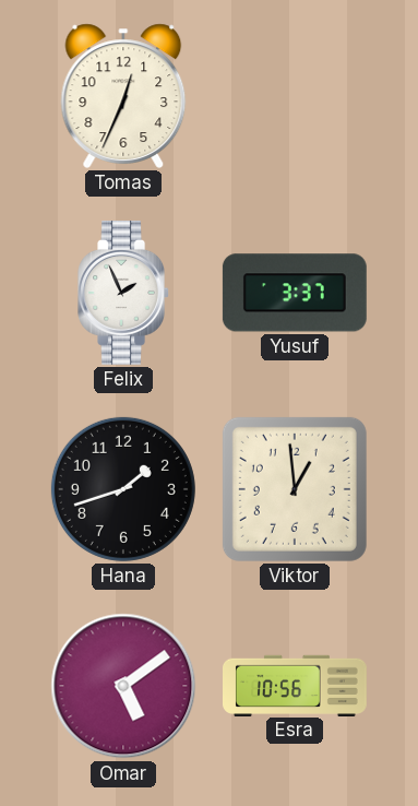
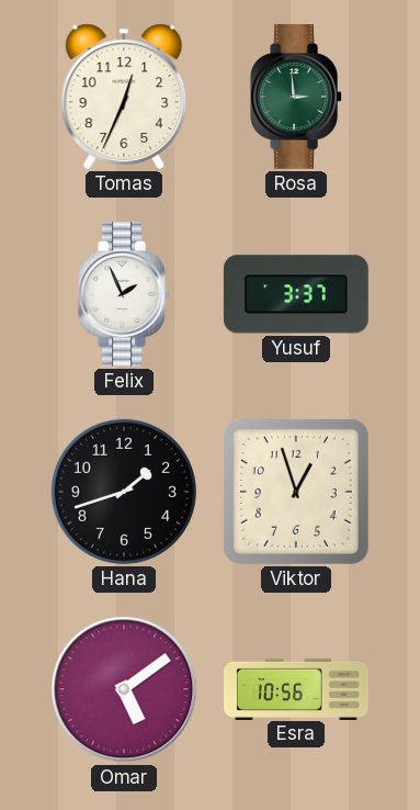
Rosa: none -> 2:59
Viktor: 12:59 -> 12:57
